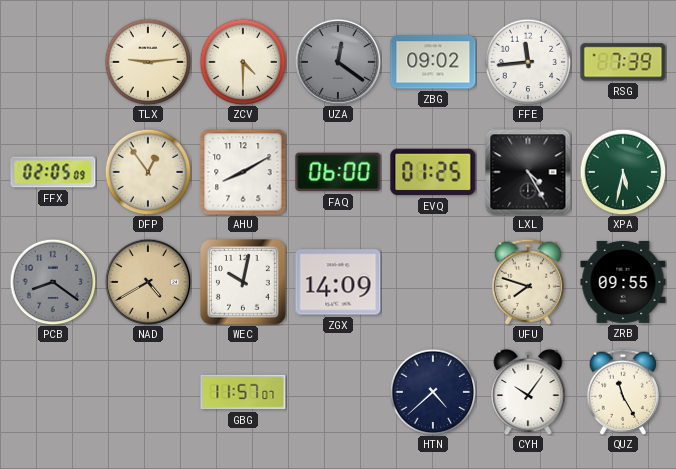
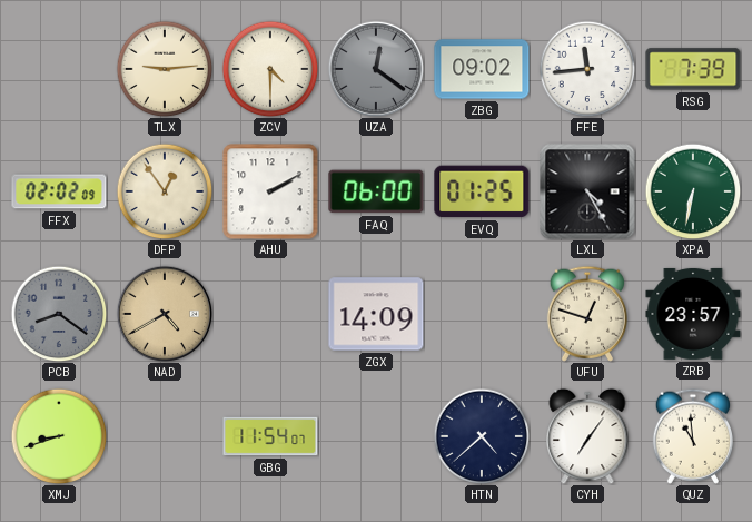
FFX: 02:05 -> 02:02
AHU: 8:10 -> 2:10
XPA: 5:32 -> 6:32
WEC: 10:02 -> none
UFU: 7:48 -> 12:48
ZRB: 09:55 -> 23:57
XMJ: none -> 8:42
GBG: 11:57 -> 11:54
CYH: 10:06 -> 7:06
QUZ: 11:25 -> 10:59
